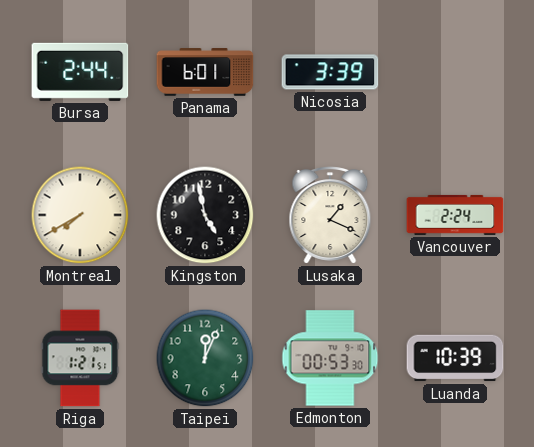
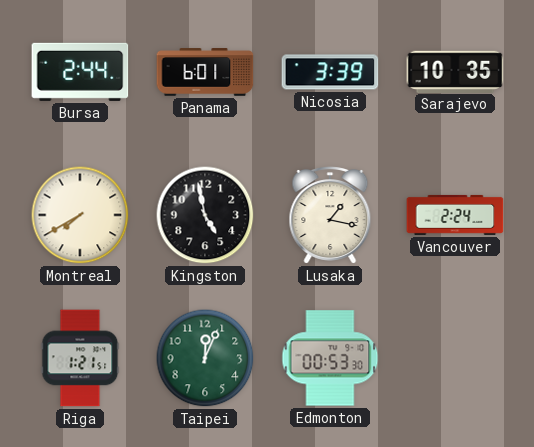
Sarajevo: none -> 10:35
Lusaka: 1:19 -> 1:17
Luanda: 10:39 -> none
